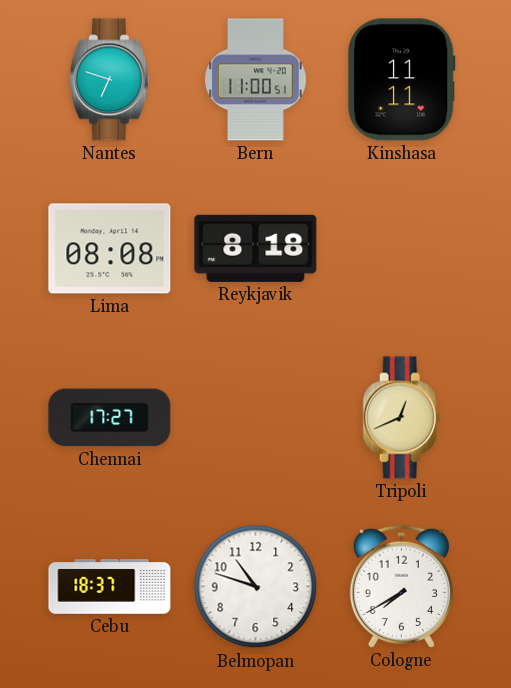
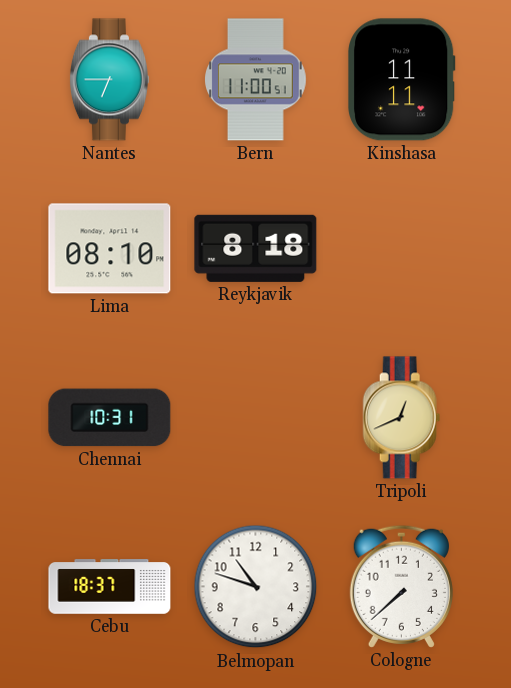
Nantes: 6:48 -> 6:45
Lima: 08:08 -> 08:10
Chennai: 17:27 -> 10:31
Cologne: 7:40 -> 7:38
